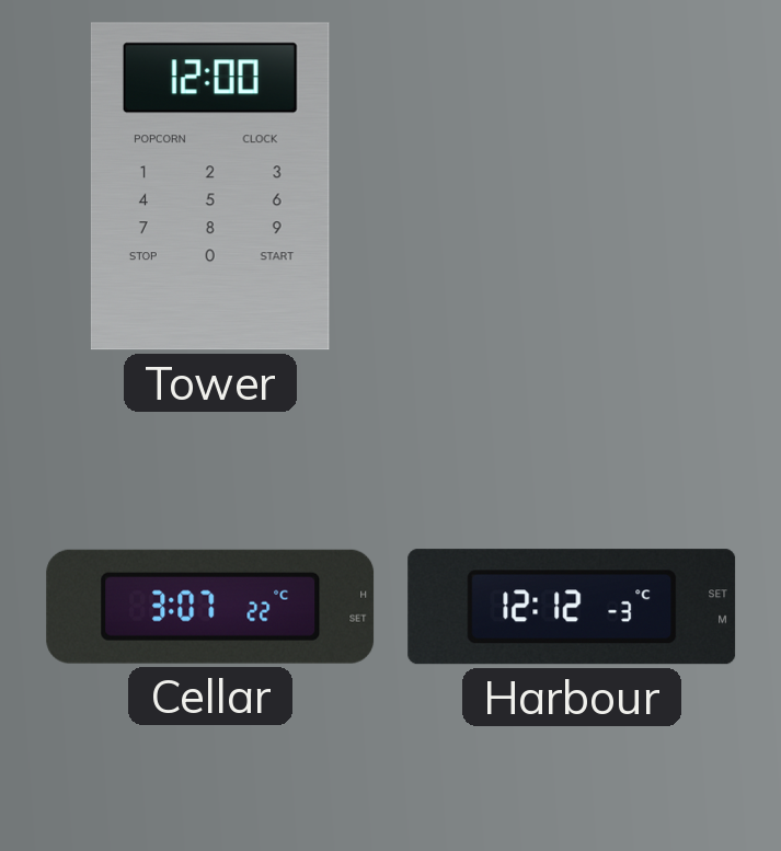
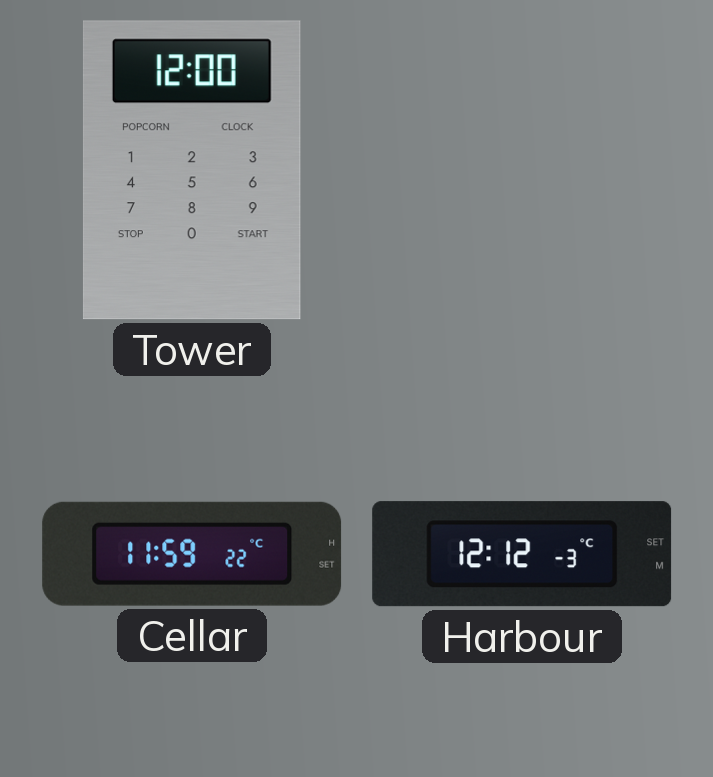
Cellar: 3:07 -> 11:59
